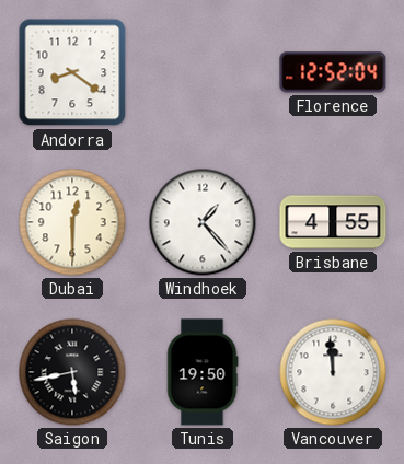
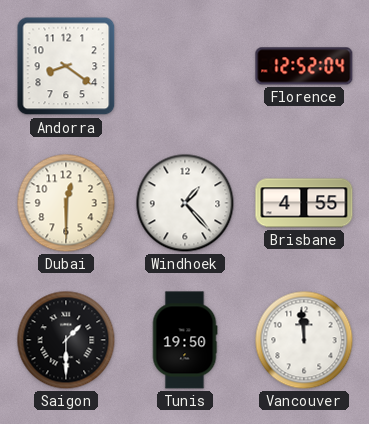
Saigon: 5:43 -> 1:30
